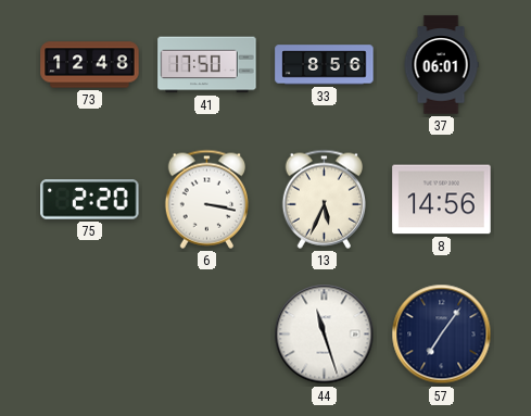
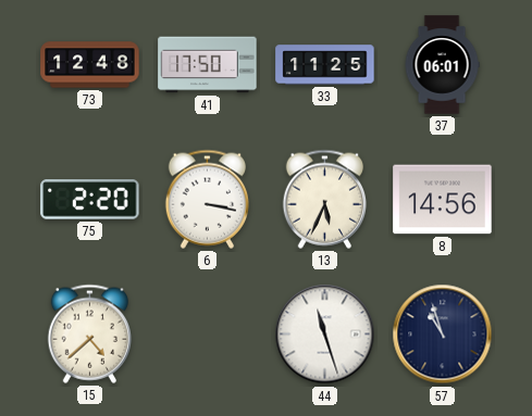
33: 8:56 -> 11:25
15: none -> 4:38
57: 7:06 -> 10:57
